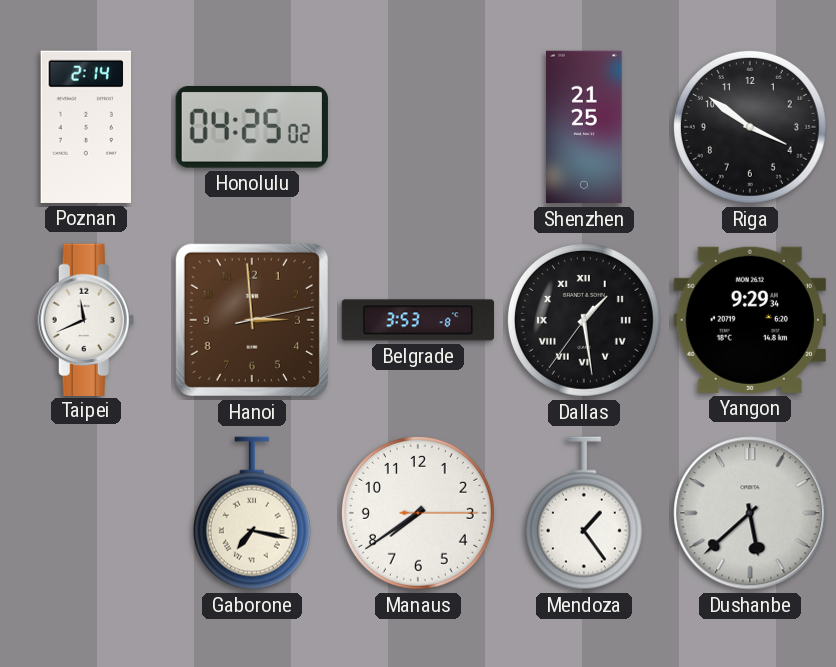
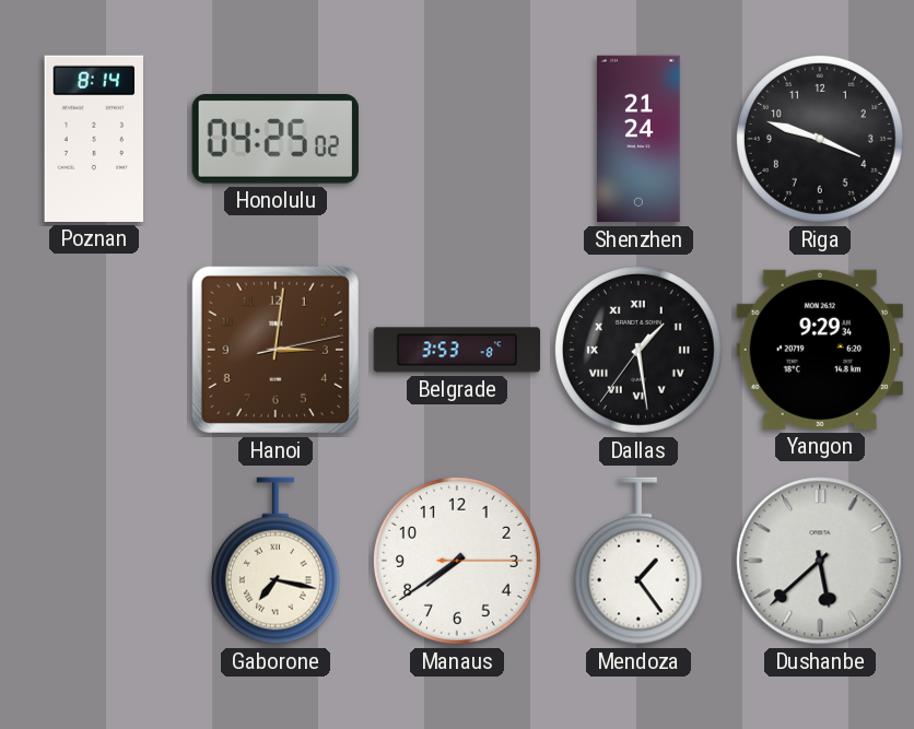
Poznan: 2:14 -> 8:14
Shenzhen: 21:25 -> 21:24
Riga: 3:51 -> 3:48
Taipei: 11:41 -> none
Hanoi: 2:59 -> 3:01
